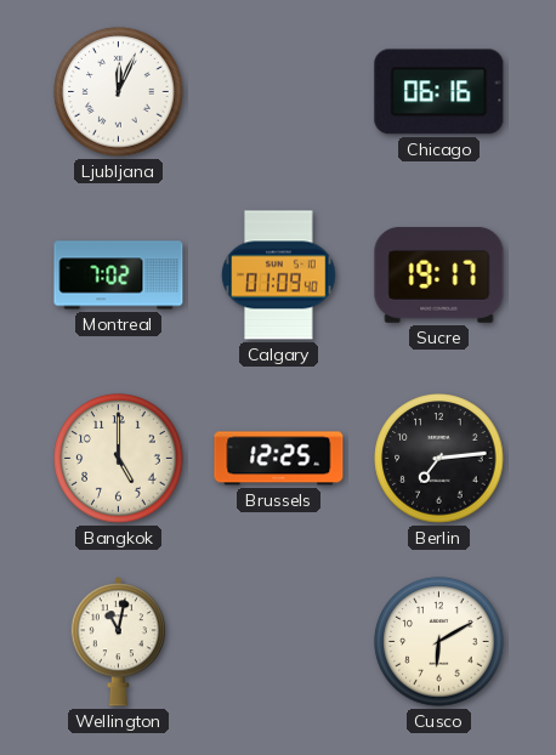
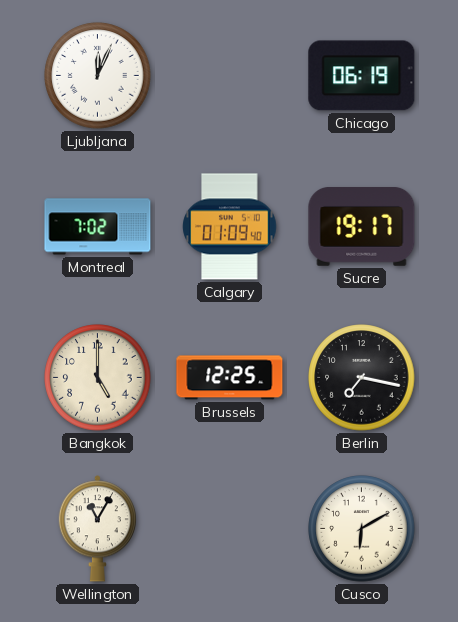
Chicago: 06:16 -> 06:19
Berlin: 7:14 -> 7:17
Wellington: 11:02 -> 11:05
